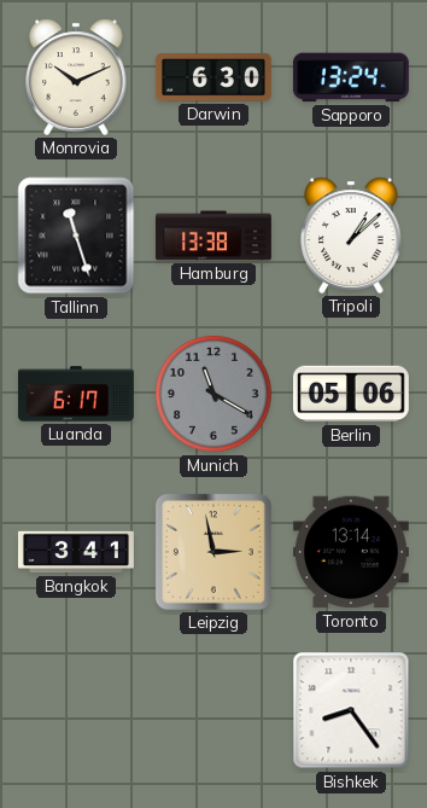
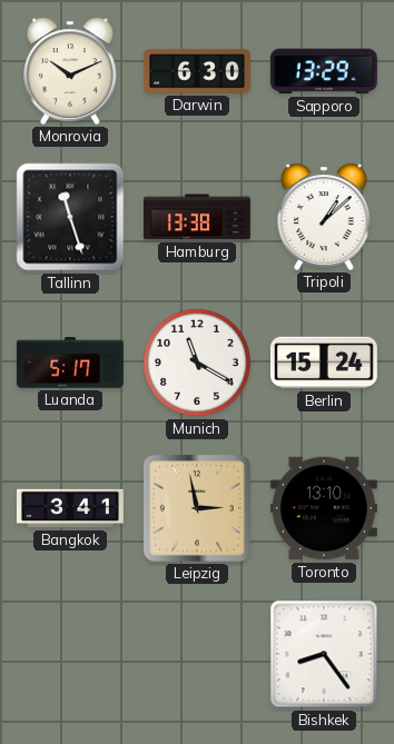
Sapporo: 13:24 -> 13:29
Luanda: 6:17 -> 5:17
Munich dial: grey -> white
Berlin: 05:06 -> 15:24
Toronto: 13:14 -> 13:10
